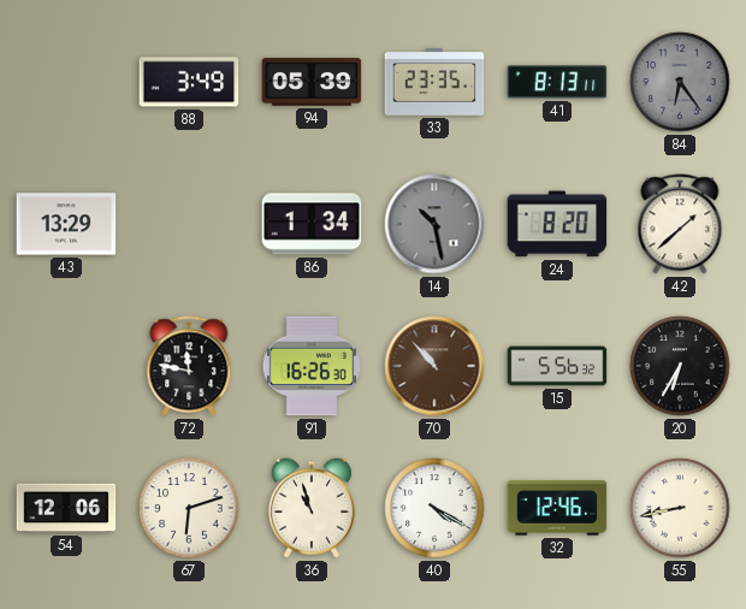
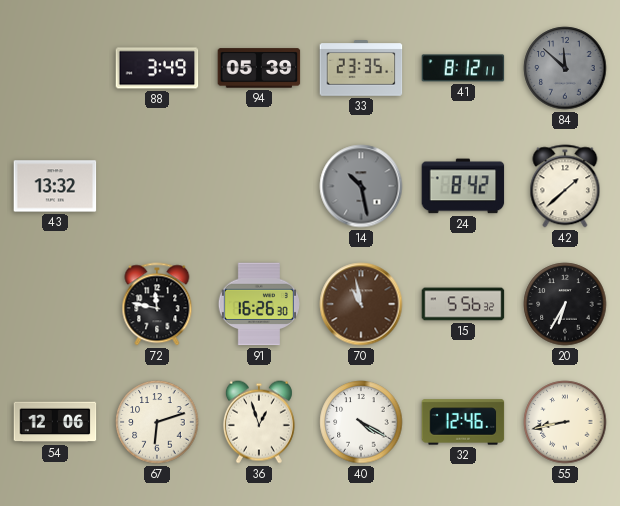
41: 8:13 -> 8:12
84: 6:24 -> 11:52
43: 13:29 -> 13:32
86: 1:34 -> none
24: 8:20 -> 8:42
70: 10:53 -> 10:58
36: 10:57 -> 12:57
